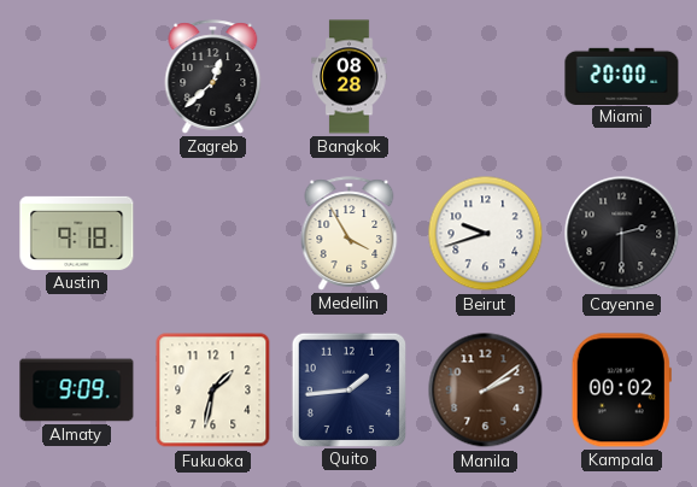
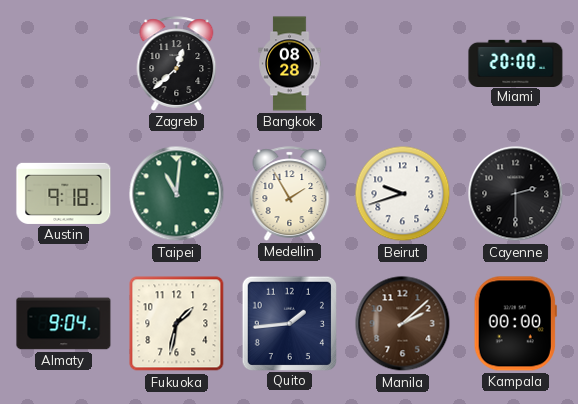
Taipei: none -> 11:01
Medellin: 3:55 -> 1:55
Almaty: 9:09 -> 9:04
Manila: 2:09 -> 2:08
Kampala: 00:02 -> 00:00
